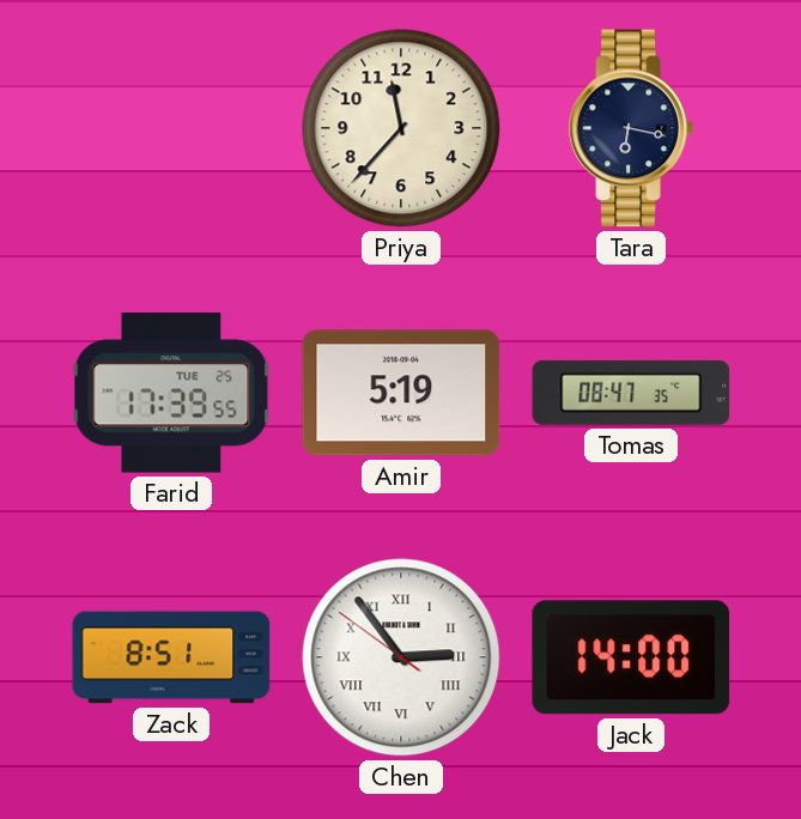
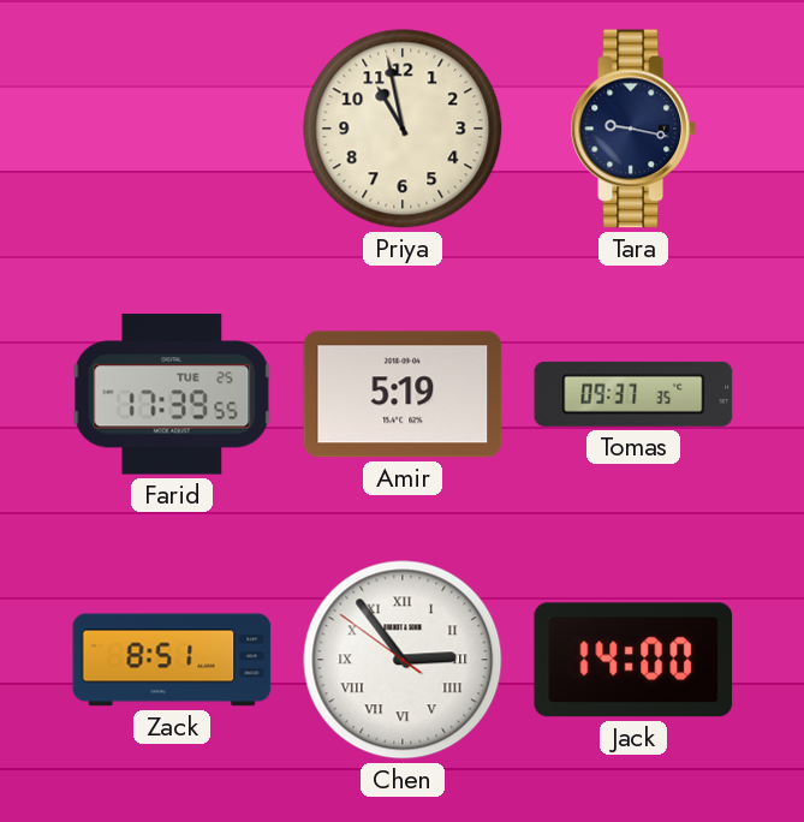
Priya: 11:37 -> 10:58
Tara: 6:17 -> 9:17
Tomas: 08:47 -> 09:37
